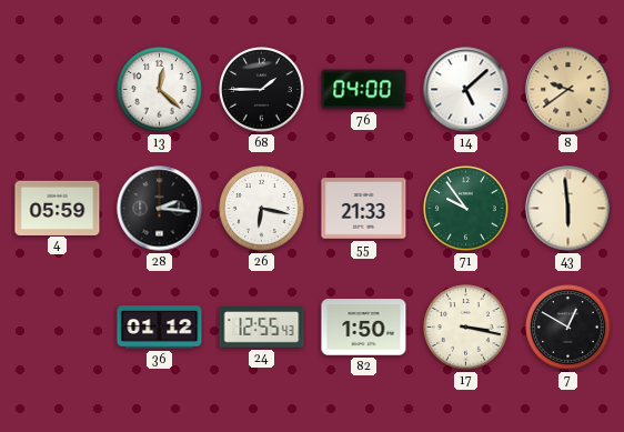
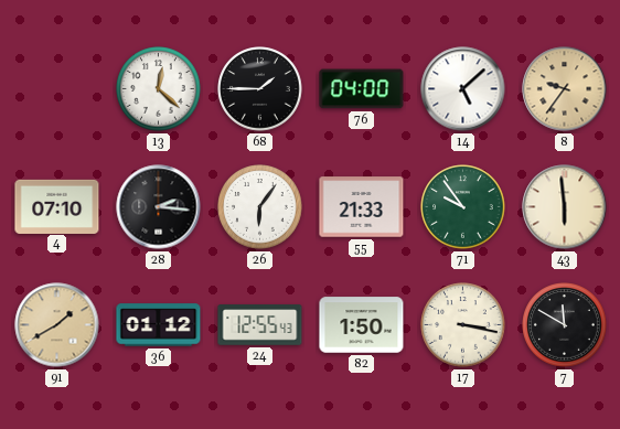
8: 9:39 -> 9:36
4: 05:59 -> 07:10
26: 6:17 -> 6:06
91: none -> 1:40
7: 12:50 -> 11:50
